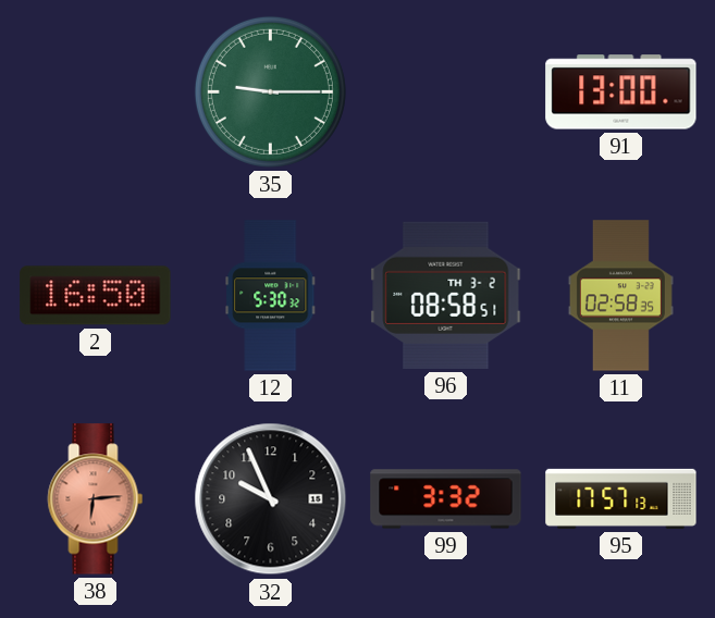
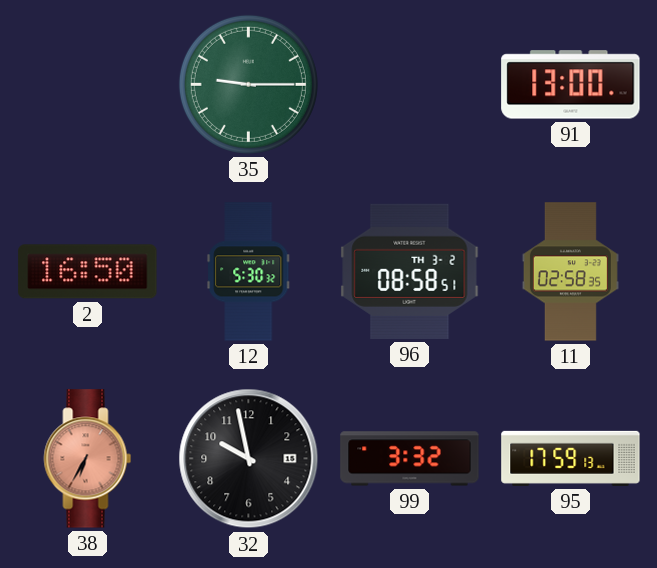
38: 6:14 -> 6:35
32: 9:56 -> 9:58
95: 17:57 -> 17:59
